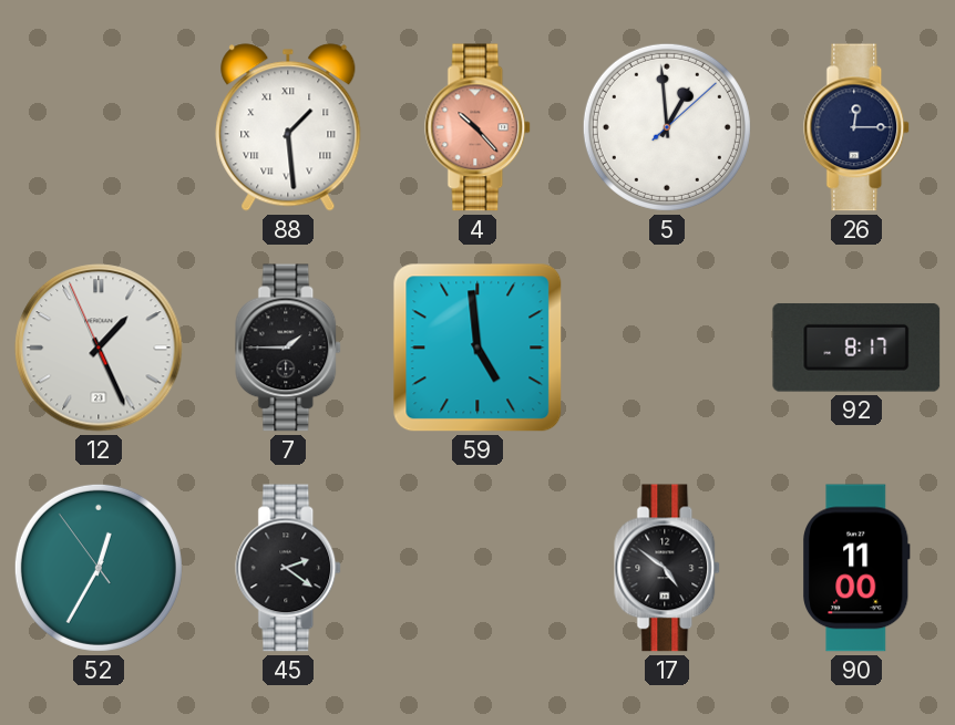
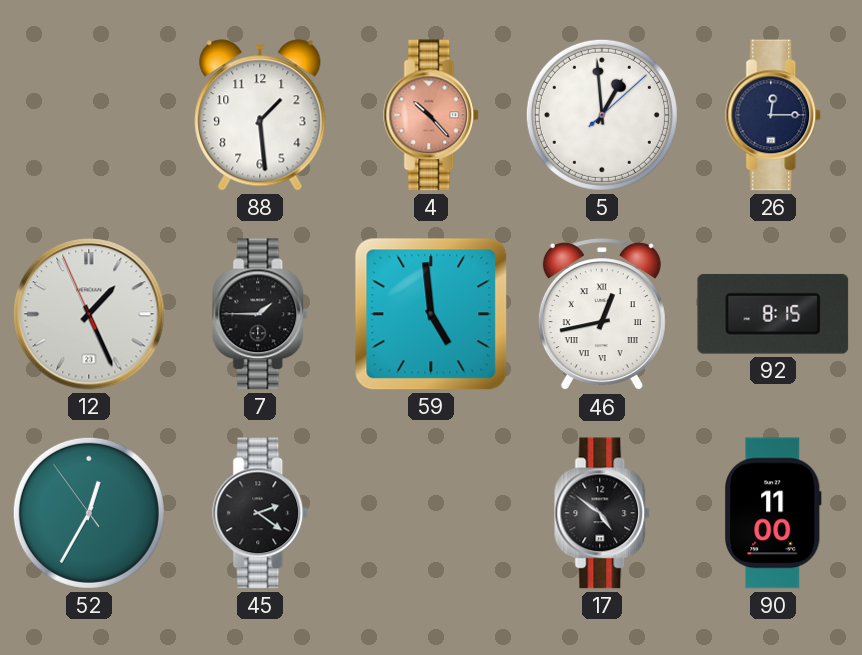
88 numerals: Roman -> Arabic
46: none -> 12:43
92: 8:17 -> 8:15
